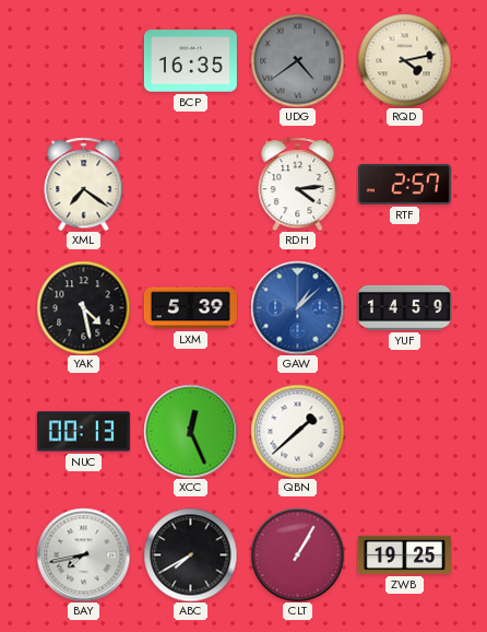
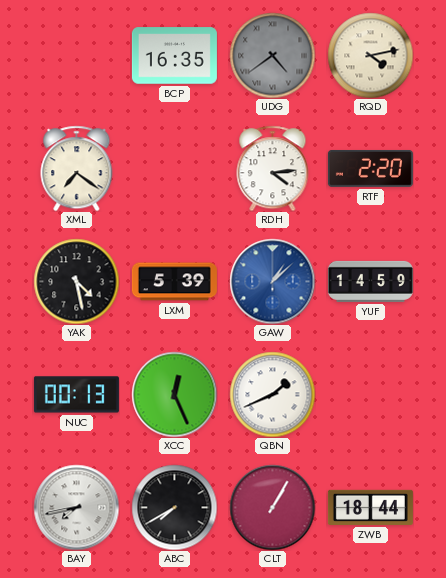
RTF: 2:57 -> 2:20
QBN: 1:38 -> 1:41
ZWB: 19:25 -> 18:44
